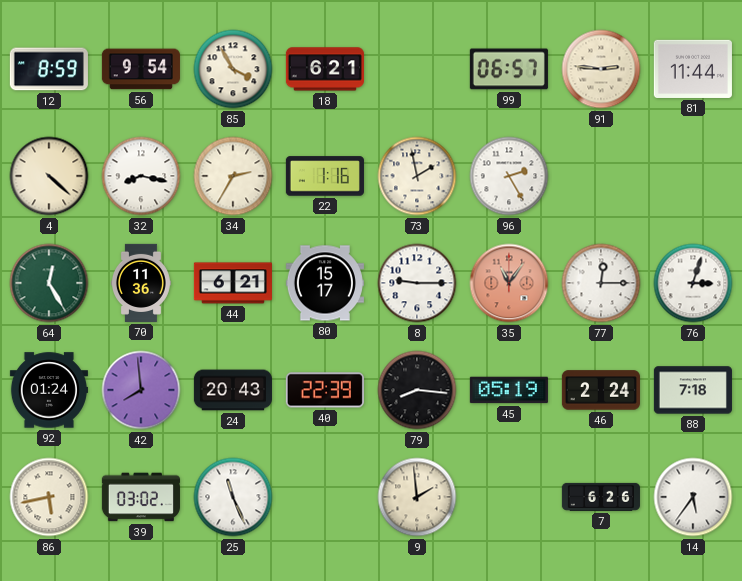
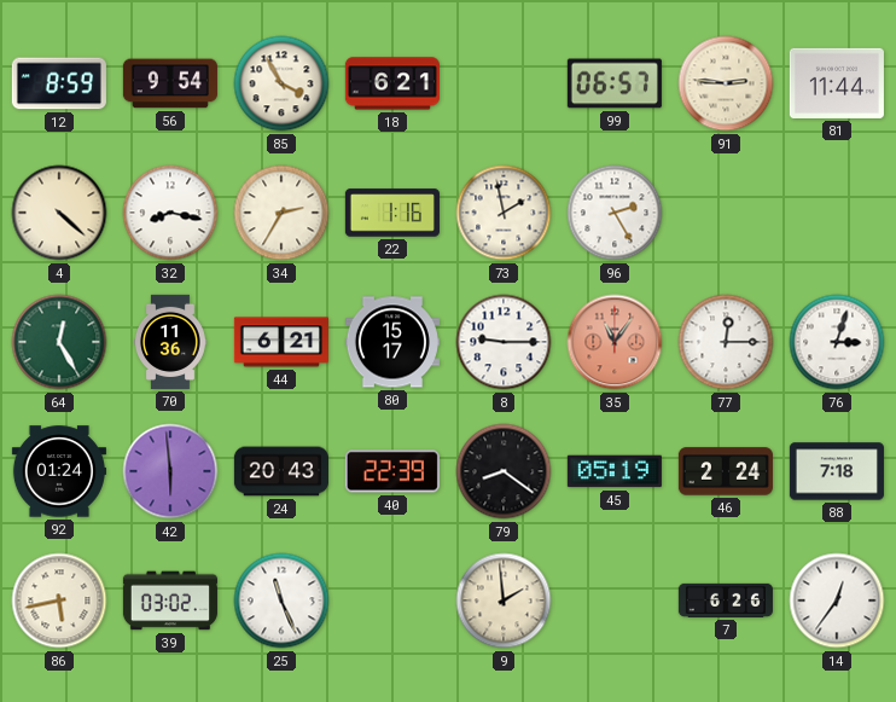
42: 7:59 -> 5:59
79: 8:16 -> 8:21
14: 5:36 -> 12:36
